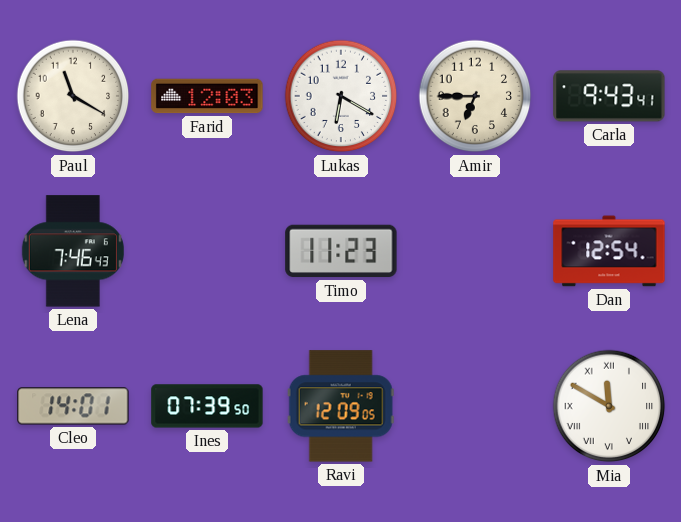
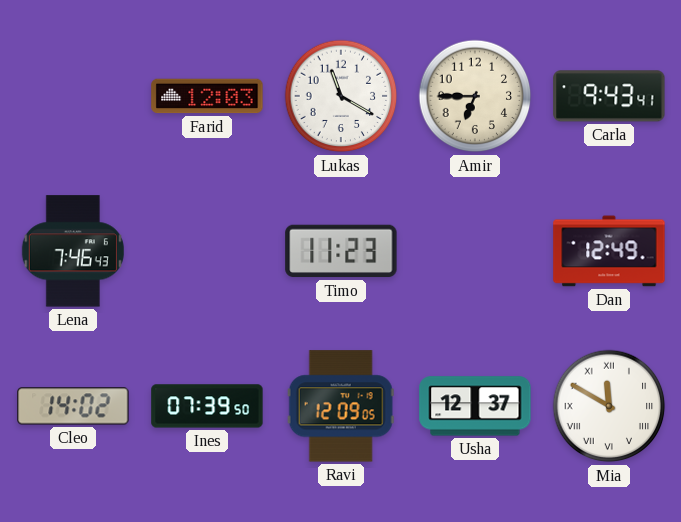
Paul: 11:20 -> none
Lukas: 6:20 -> 11:20
Dan: 12:54 -> 12:49
Cleo: 14:01 -> 14:02
Usha: none -> 12:37
